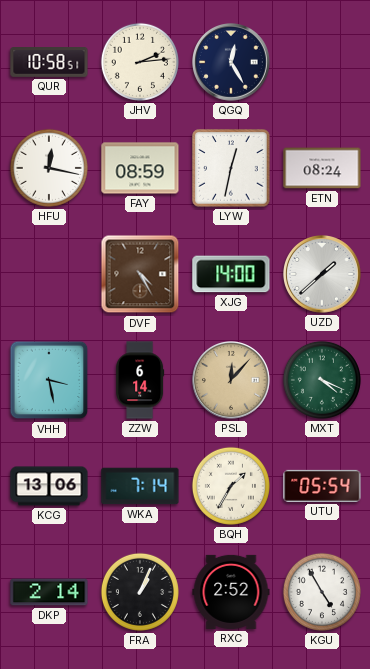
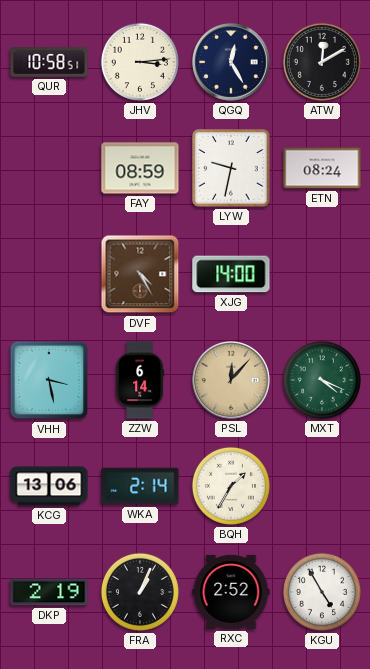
JHV: 2:14 -> 3:14
ATW: none -> 12:10
HFU: 12:17 -> none
LYW: 12:32 -> 9:32
UZD: 1:38 -> none
WKA: 7:14 -> 2:14
UTU: 05:54 -> none
DKP: 2:14 -> 2:19
